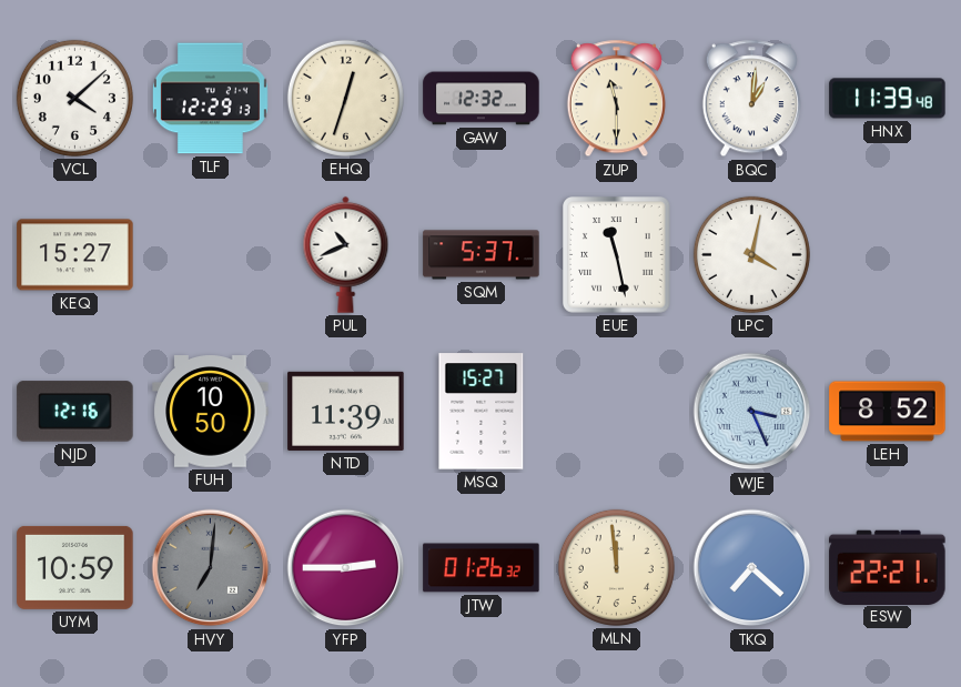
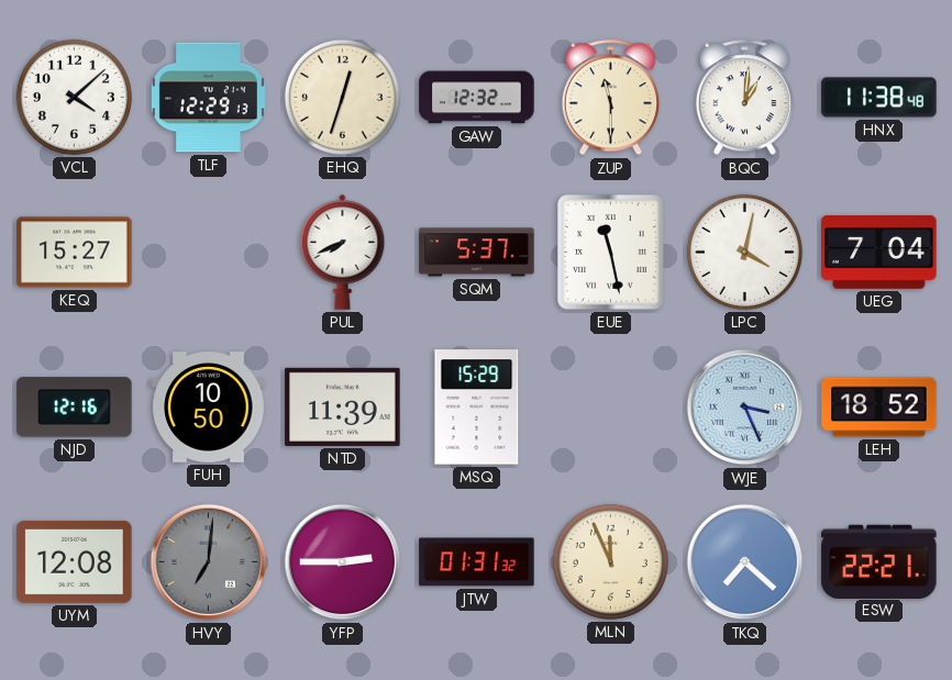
HNX: 11:39 -> 11:38
PUL: 10:41 -> 7:41
UEG: none -> 7:04
MSQ: 15:27 -> 15:29
LEH: 8:52 -> 18:52
UYM: 10:59 -> 12:08
JTW: 01:26 -> 01:31
MLN: 11:59 -> 11:56
